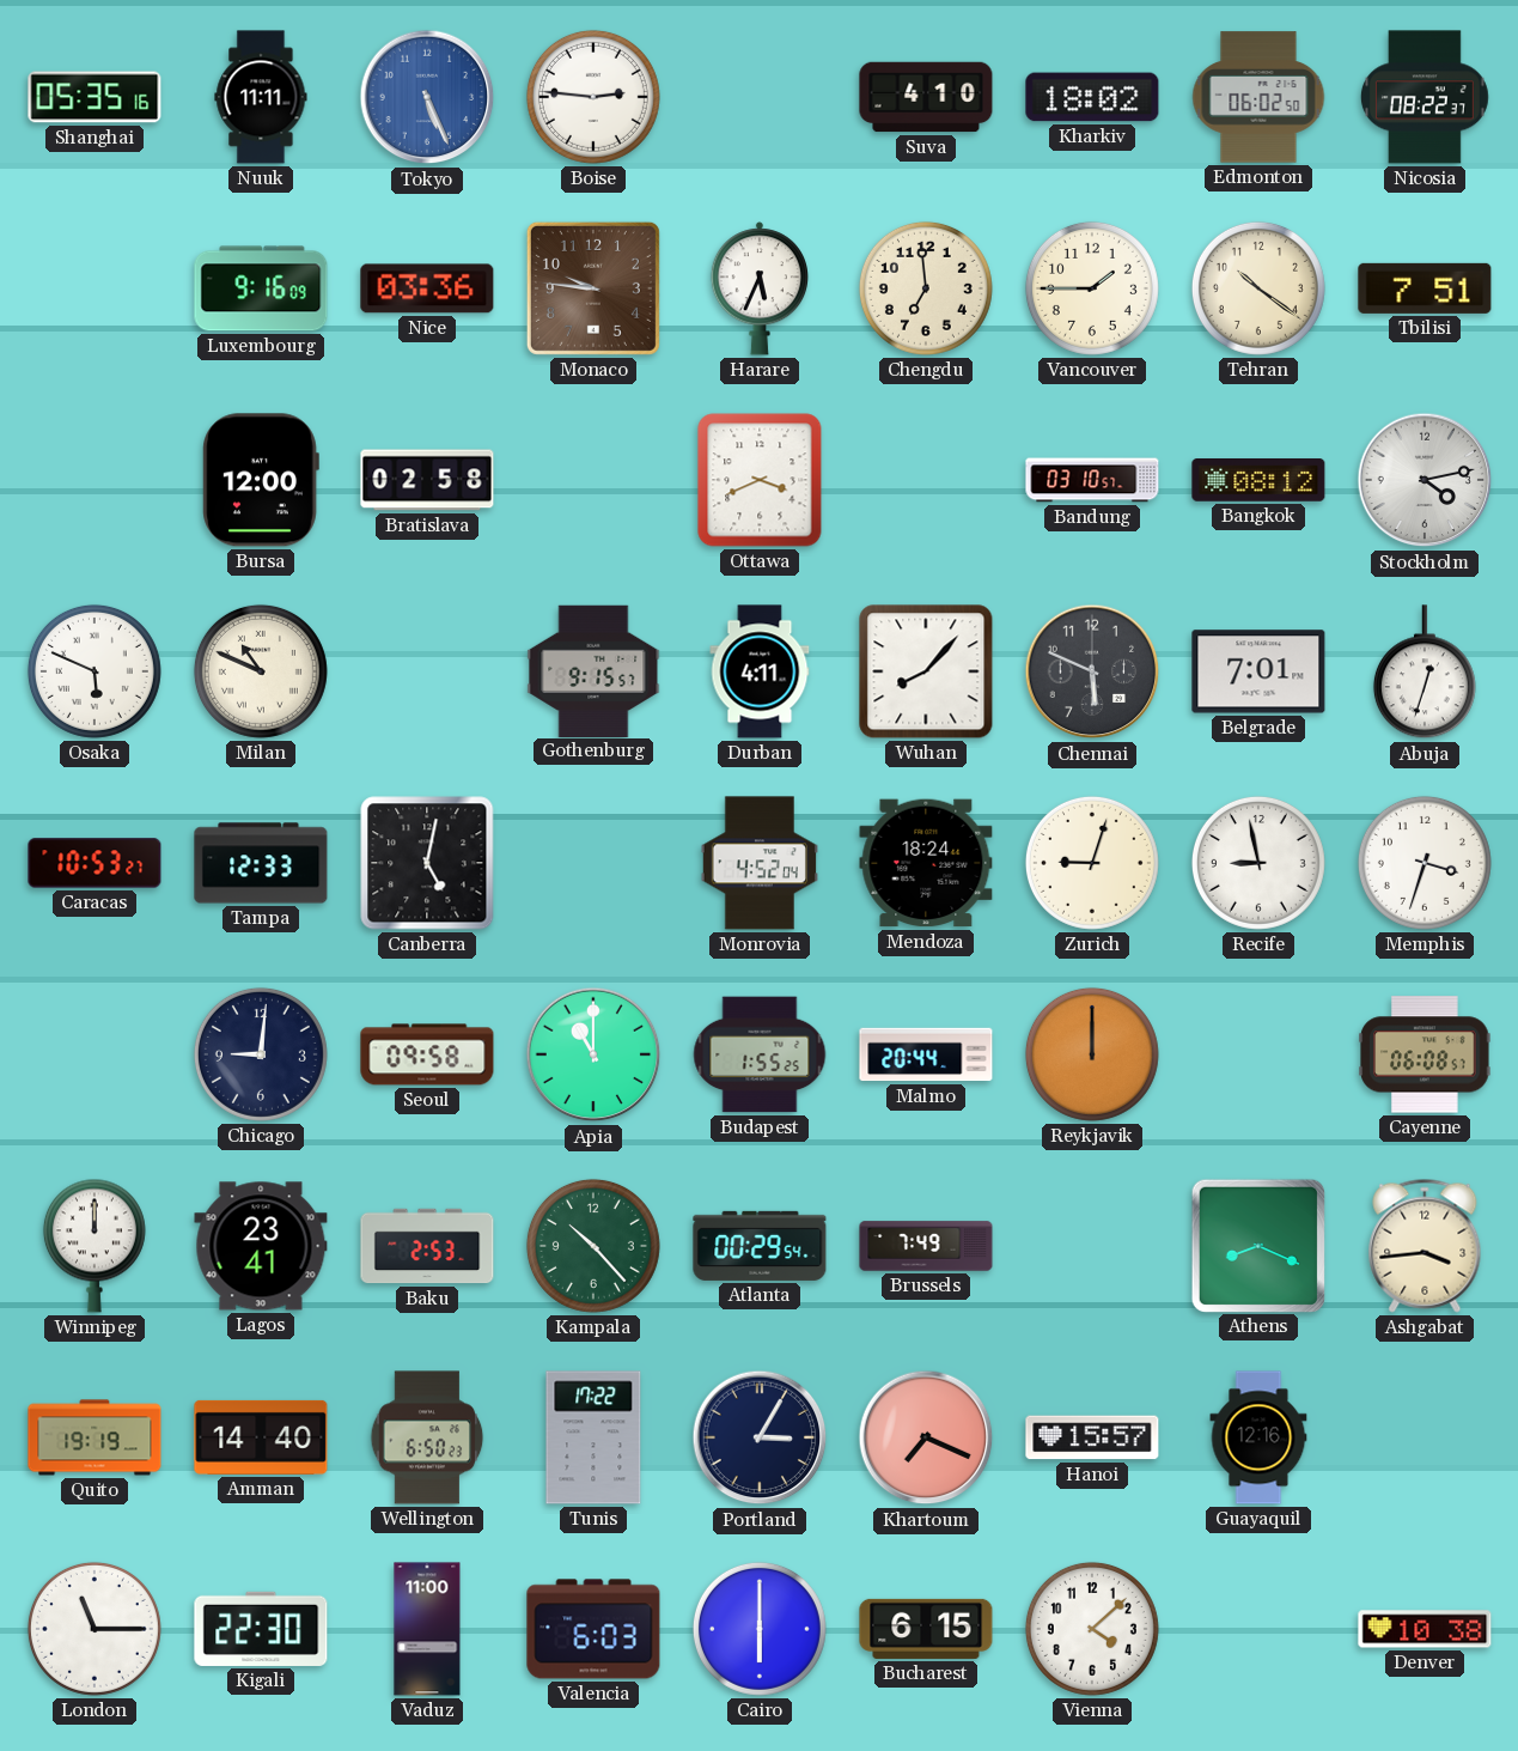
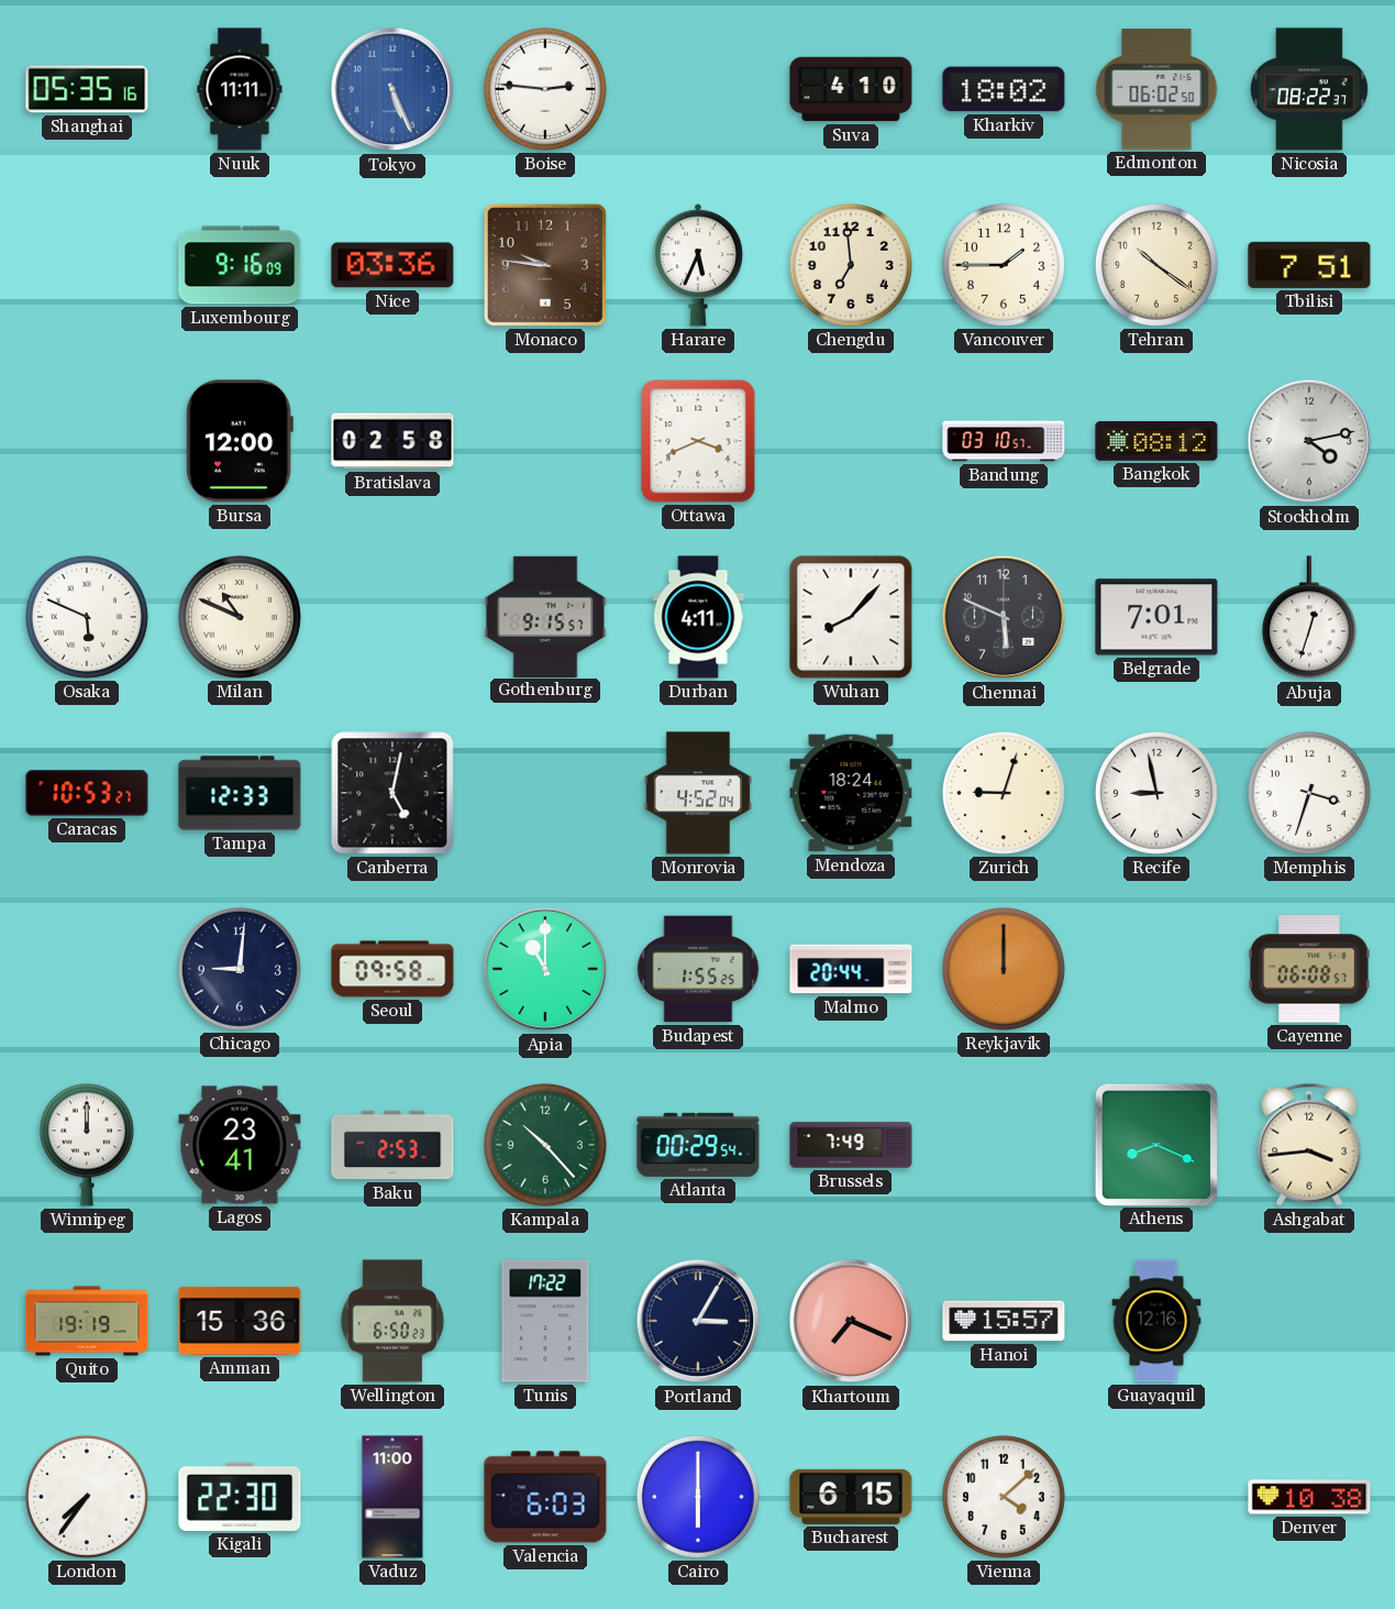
Amman: 14:40 -> 15:36
London: 11:15 -> 7:36
